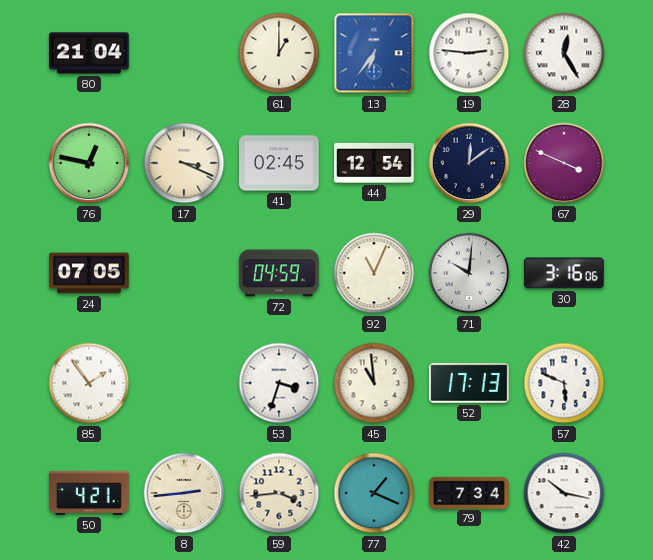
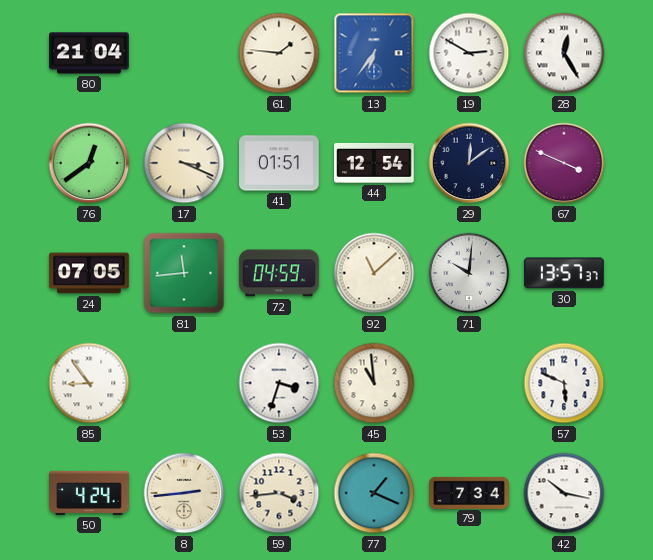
61: 1:00 -> 1:46
19: 2:46 -> 2:50
76: 12:47 -> 12:39
41: 02:45 -> 01:51
81: none -> 11:44
92: 11:04 -> 11:08
30: 3:16 -> 13:57
85: 1:54 -> 8:54
52: 17:13 -> none
50: 4:21 -> 4:24
